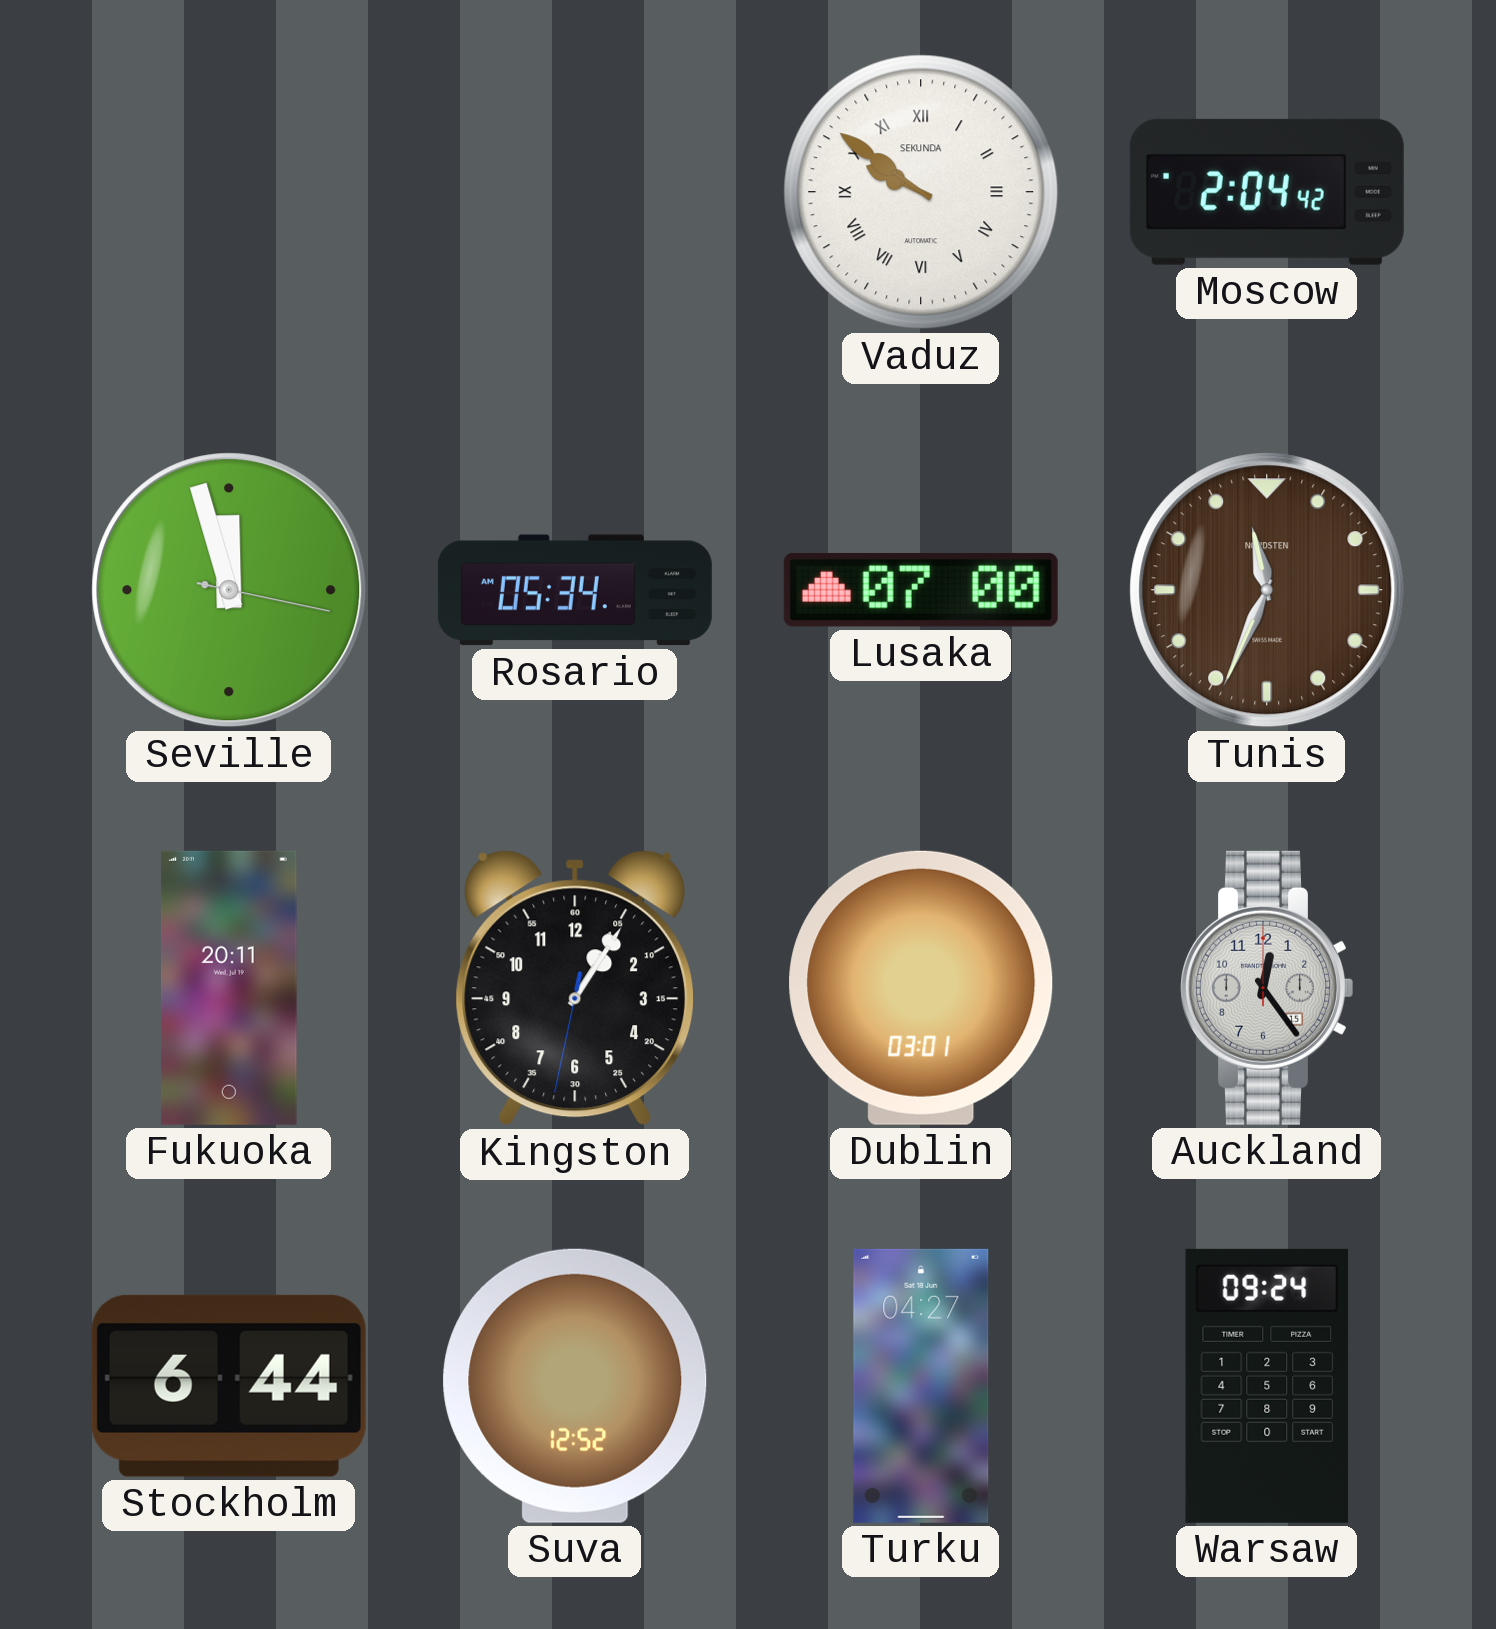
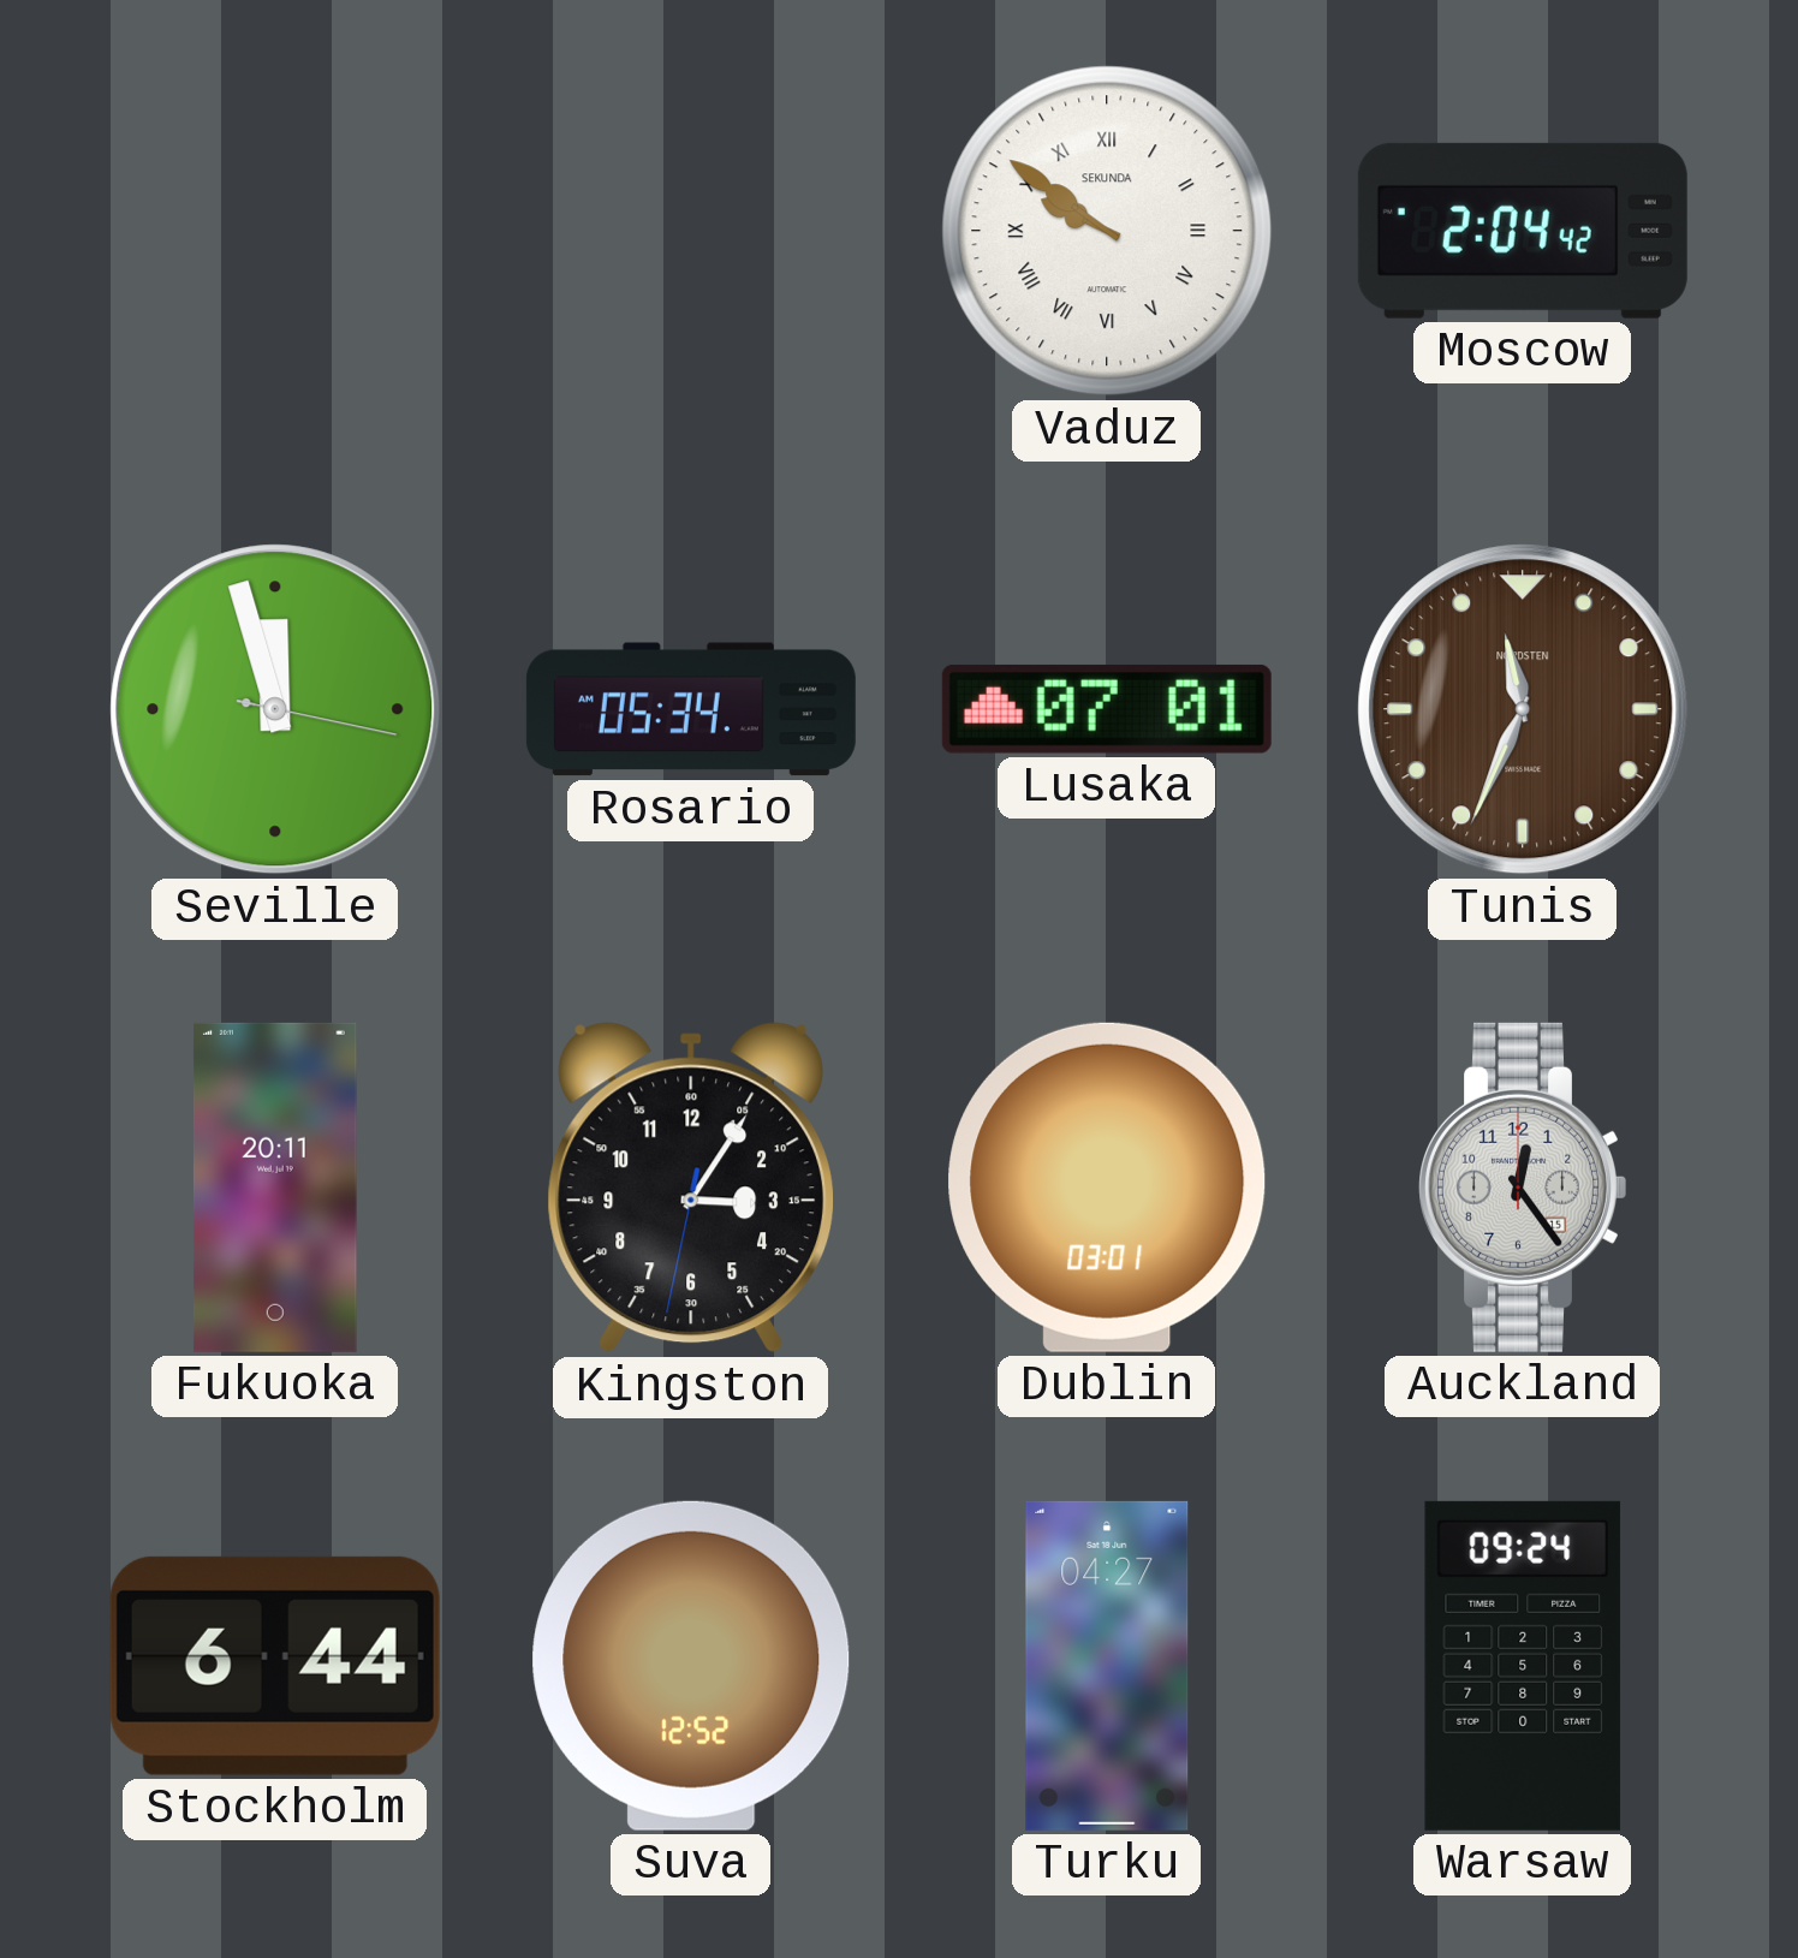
Lusaka: 07:00 -> 07:01
Kingston: 1:05 -> 3:05
